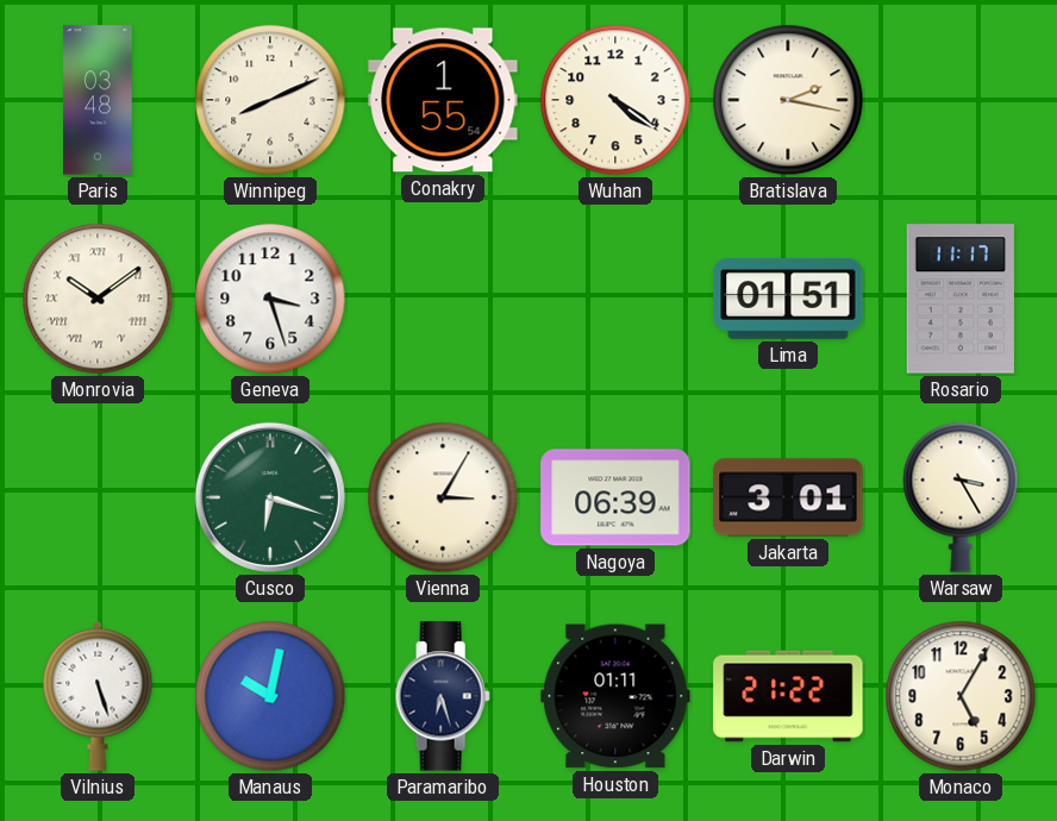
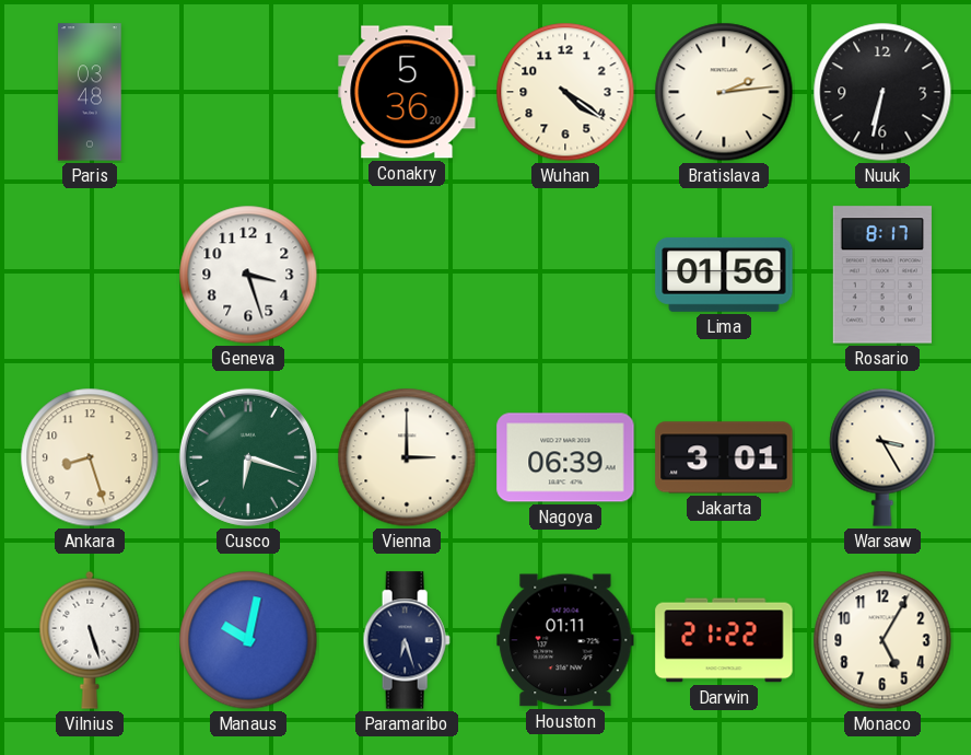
Winnipeg: 8:11 -> none
Conakry: 1:55 -> 5:36
Bratislava: 2:17 -> 2:14
Nuuk: none -> 6:32
Monrovia: 10:09 -> none
Lima: 01:51 -> 01:56
Rosario: 11:17 -> 8:17
Ankara: none -> 8:27
Vienna: 3:05 -> 3:00
